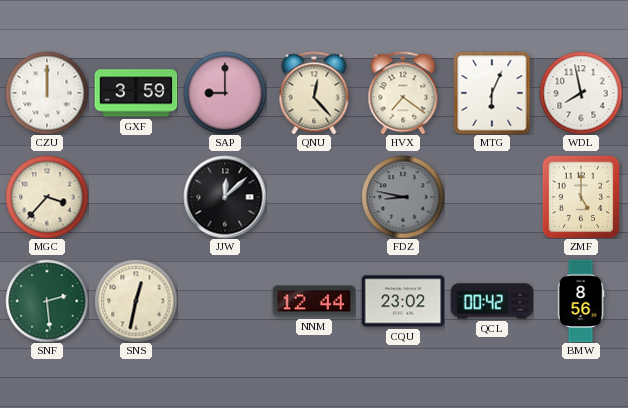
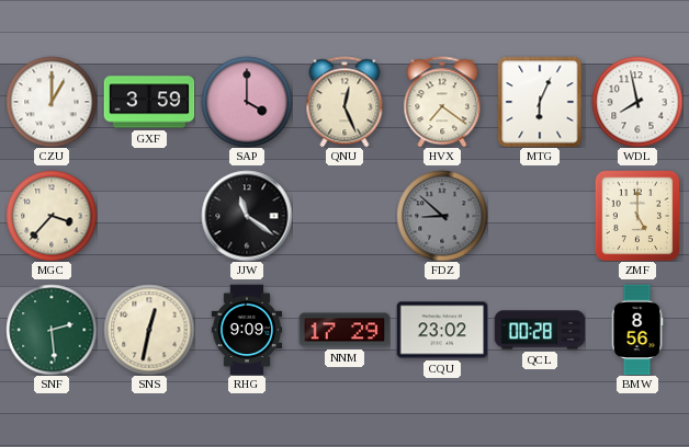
CZU: 12:00 -> 1:00
SAP: 9:00 -> 4:00
QNU: 12:23 -> 12:26
JJW: 12:08 -> 11:21
FDZ: 8:47 -> 8:52
RHG: none -> 9:09
NNM: 12:44 -> 17:29
QCL: 00:42 -> 00:28
